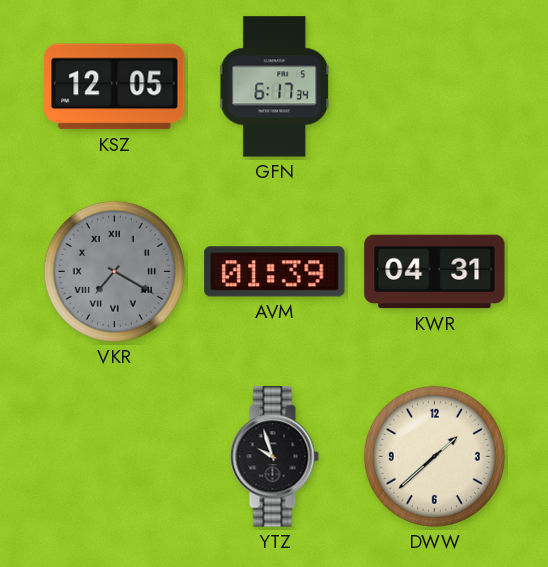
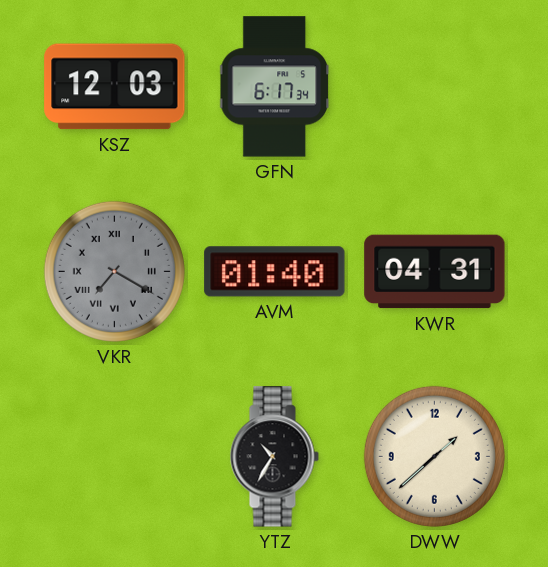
KSZ: 12:05 -> 12:03
AVM: 01:39 -> 01:40
YTZ: 9:57 -> 10:35
